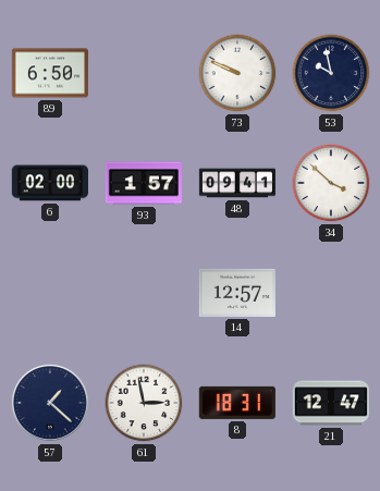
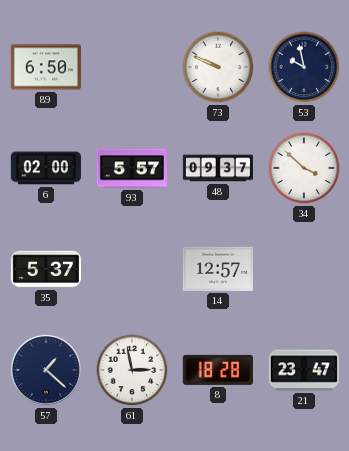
93: 1:57 -> 5:57
48: 09:41 -> 09:37
35: none -> 5:37
8: 18:31 -> 18:28
21: 12:47 -> 23:47
